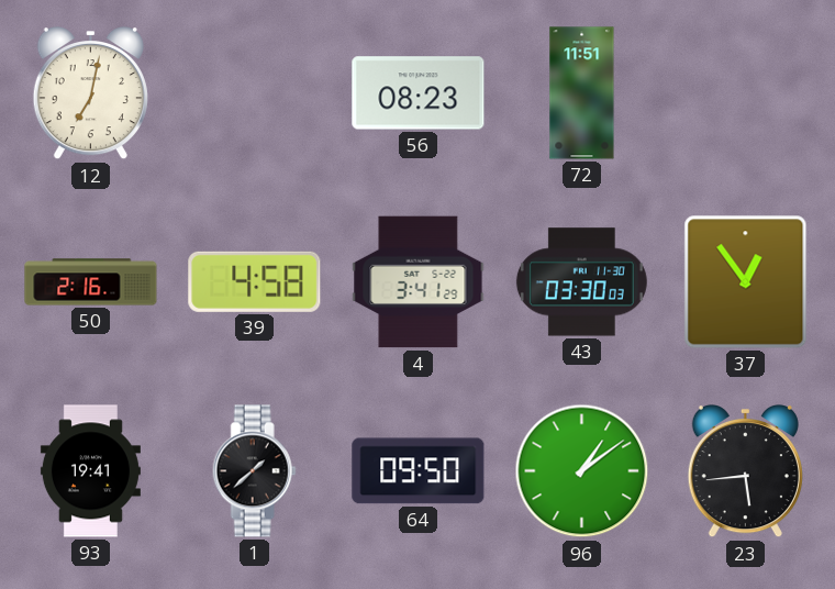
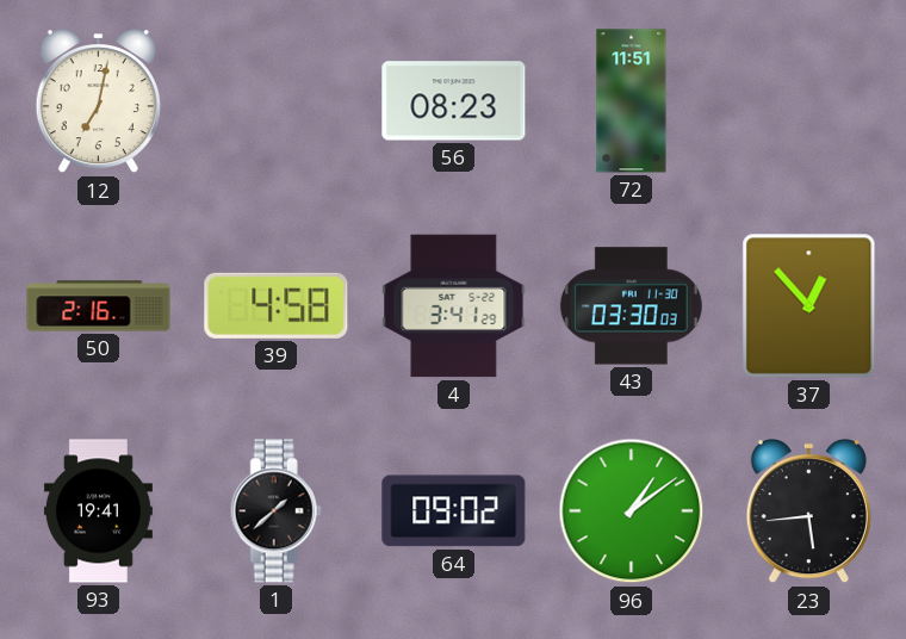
37: 12:54 -> 12:53
64: 09:50 -> 09:02
